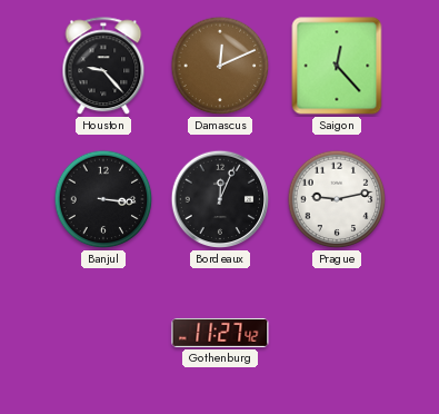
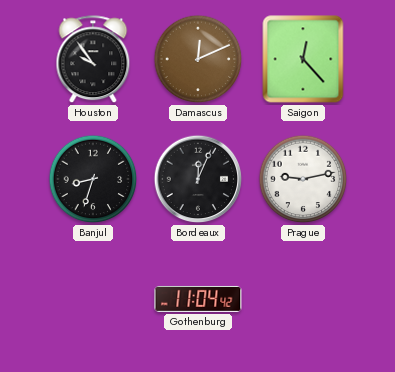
Houston: 9:23 -> 9:54
Banjul: 3:16 -> 8:33
Gothenburg: 11:27 -> 11:04
